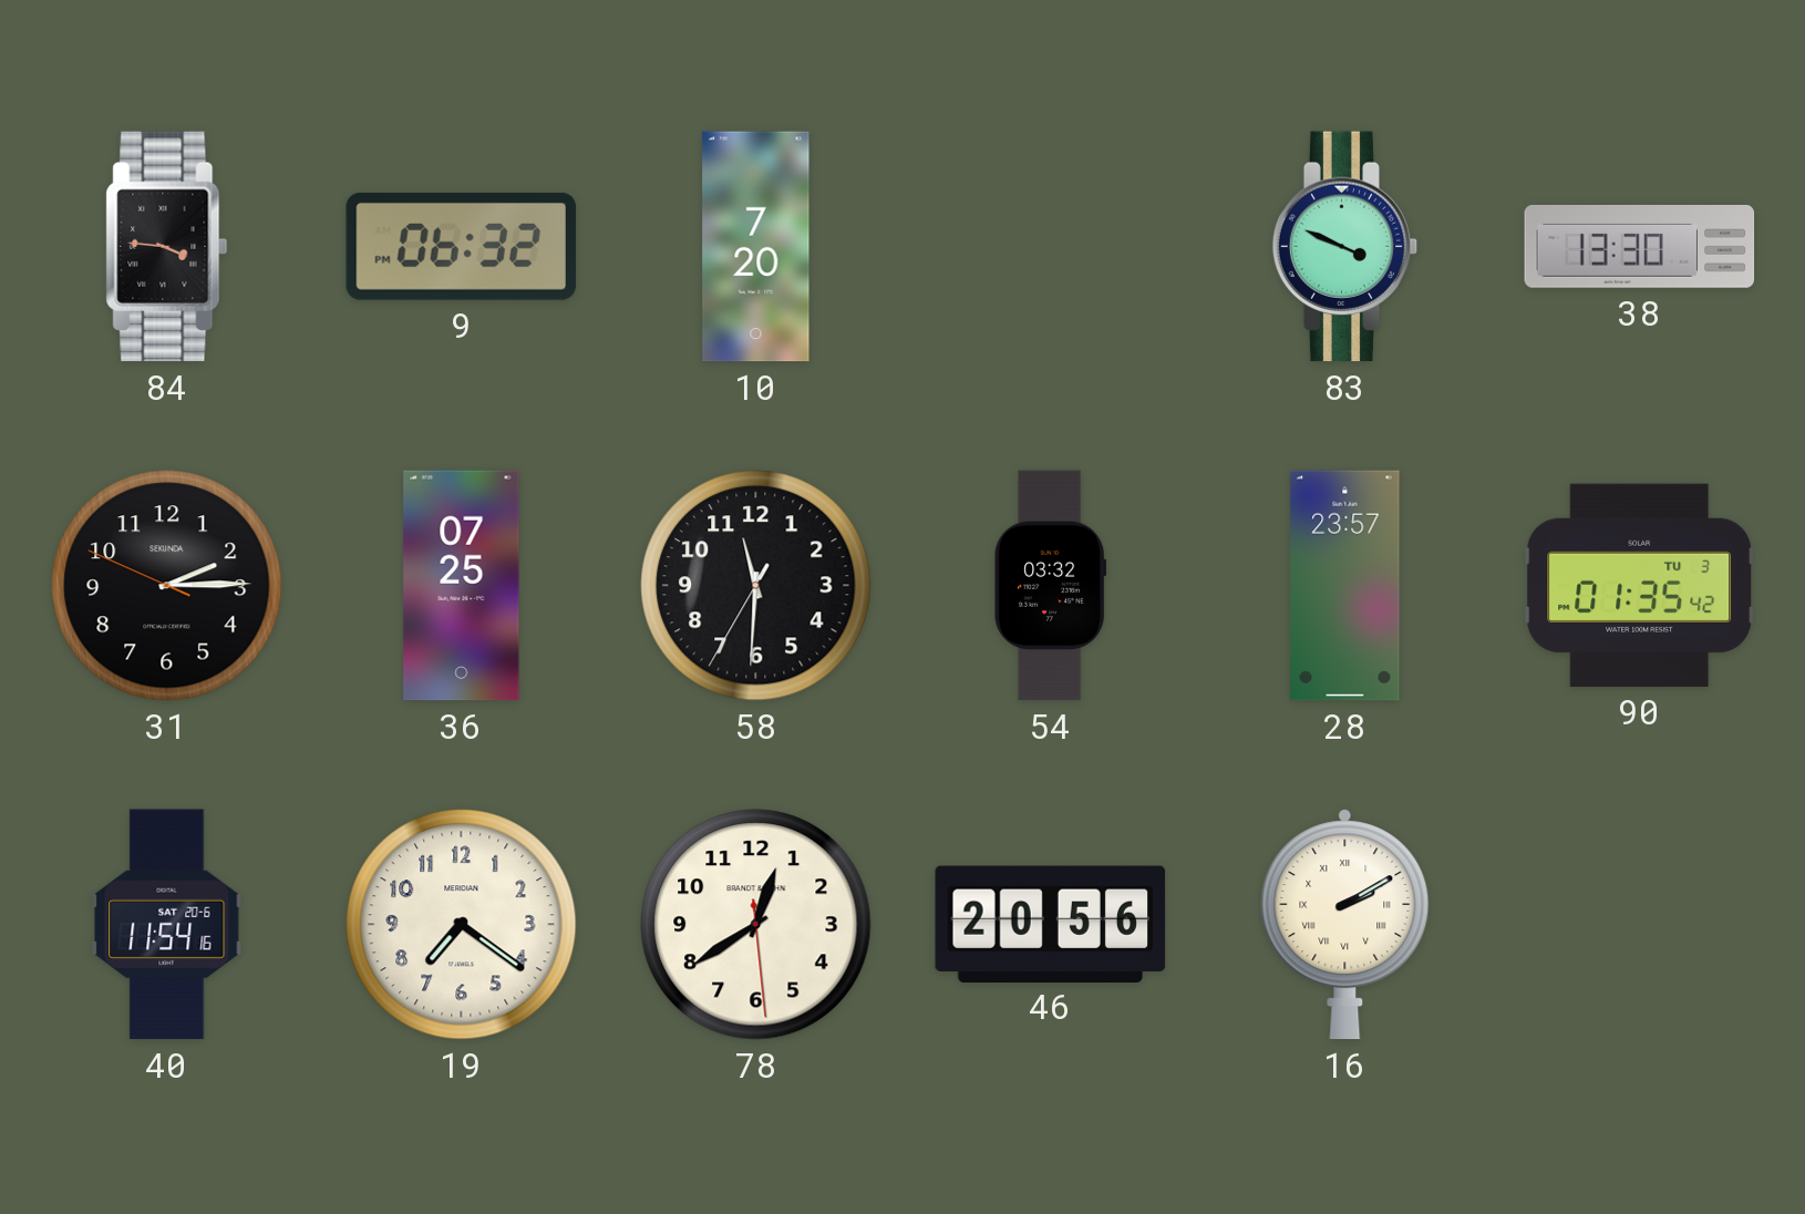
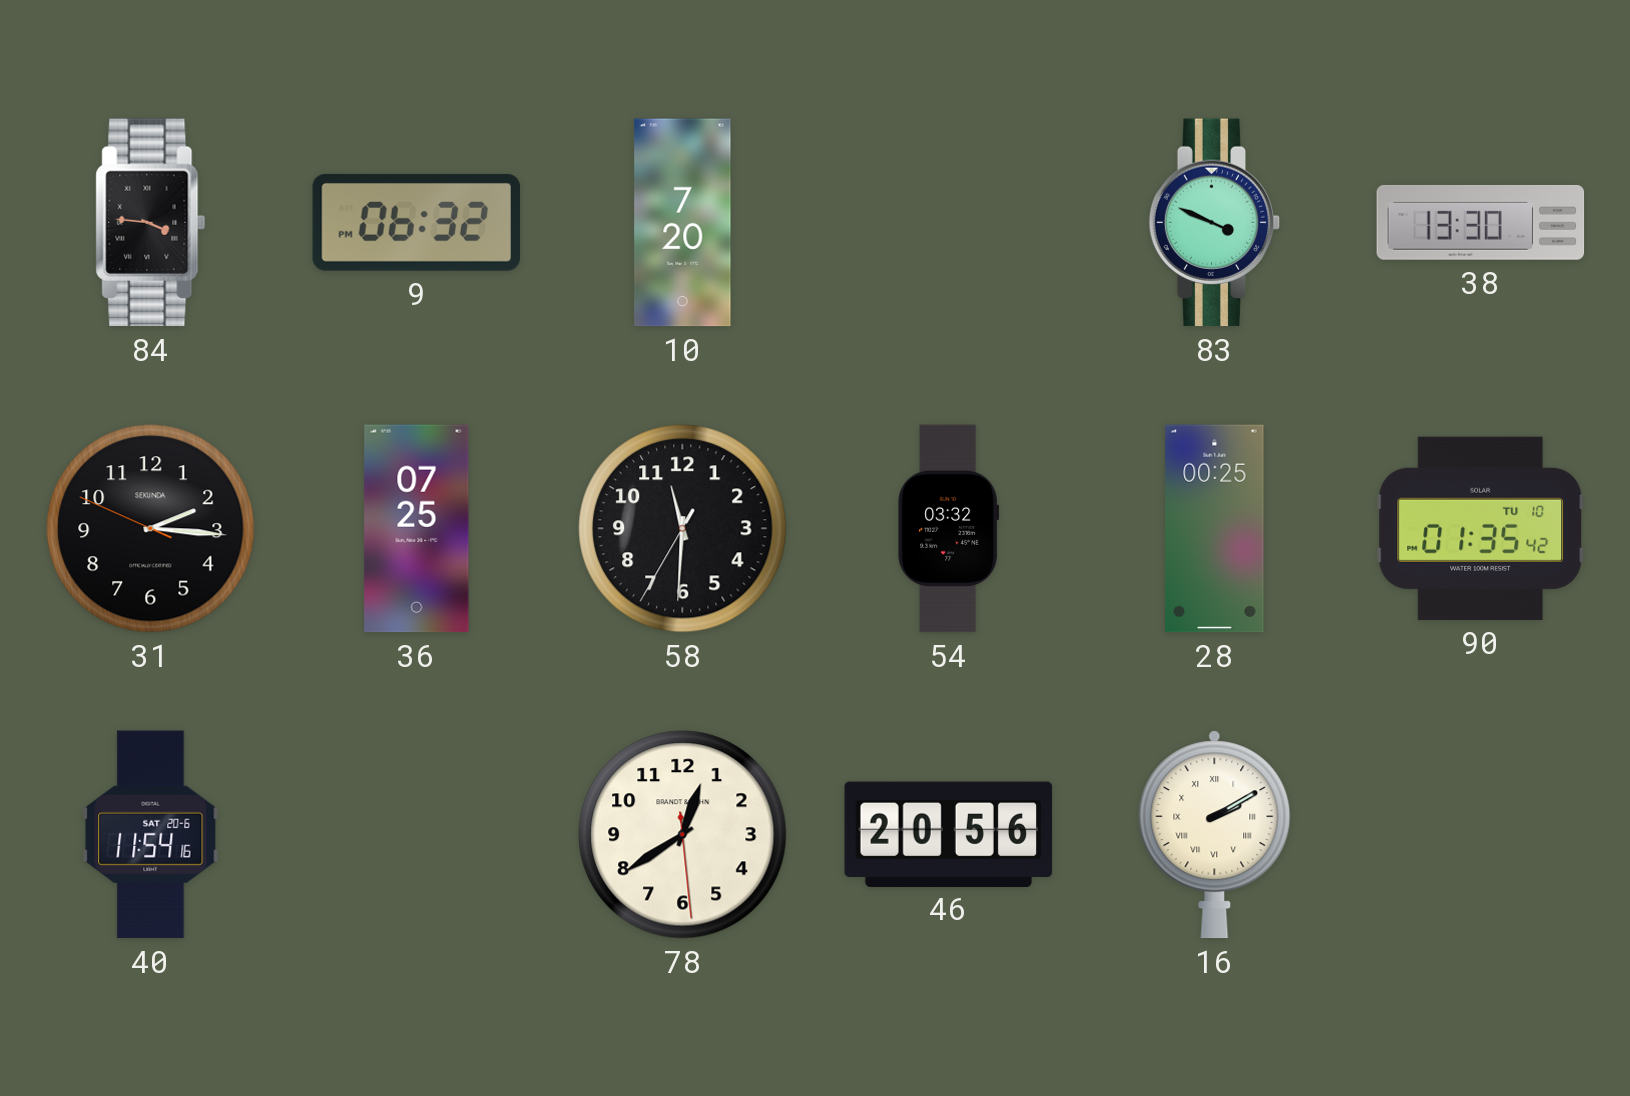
31: 2:14 -> 2:15
28: 23:57 -> 00:25
90 date: TU 3 -> TU 10
19: 7:21 -> none
